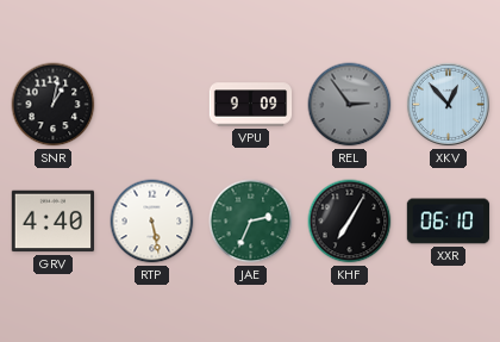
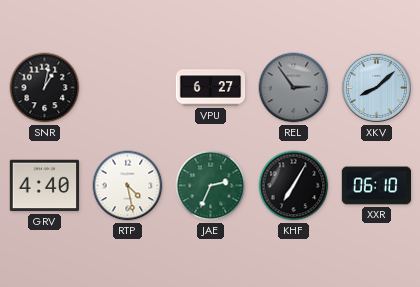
VPU: 9:09 -> 6:27
XKV: 12:53 -> 8:08
RTP: 5:28 -> 4:28
